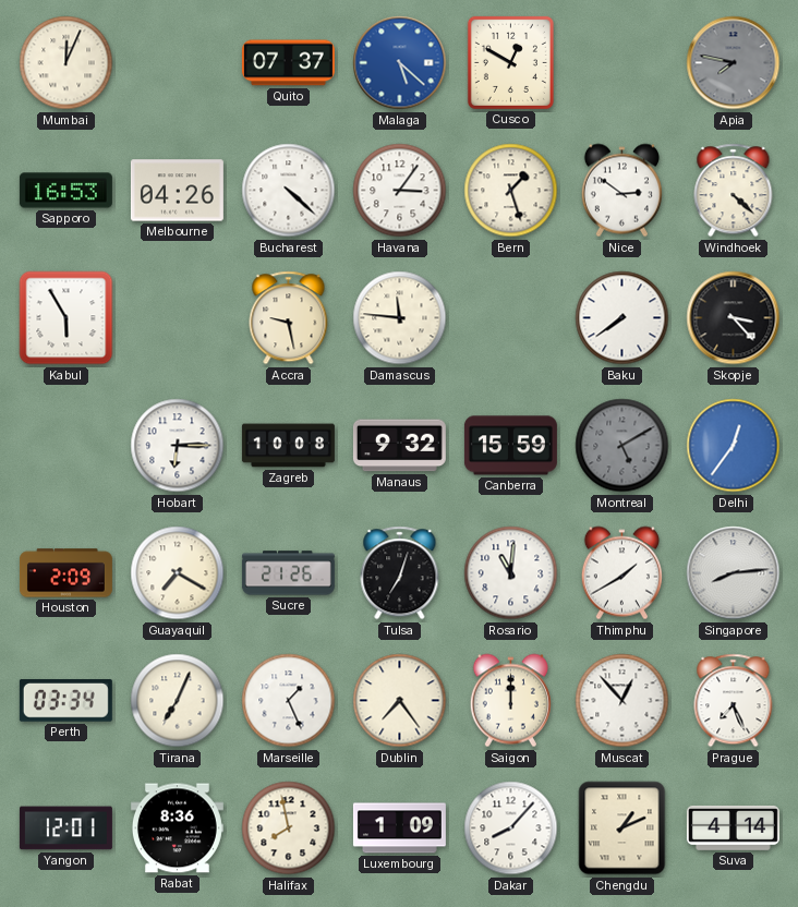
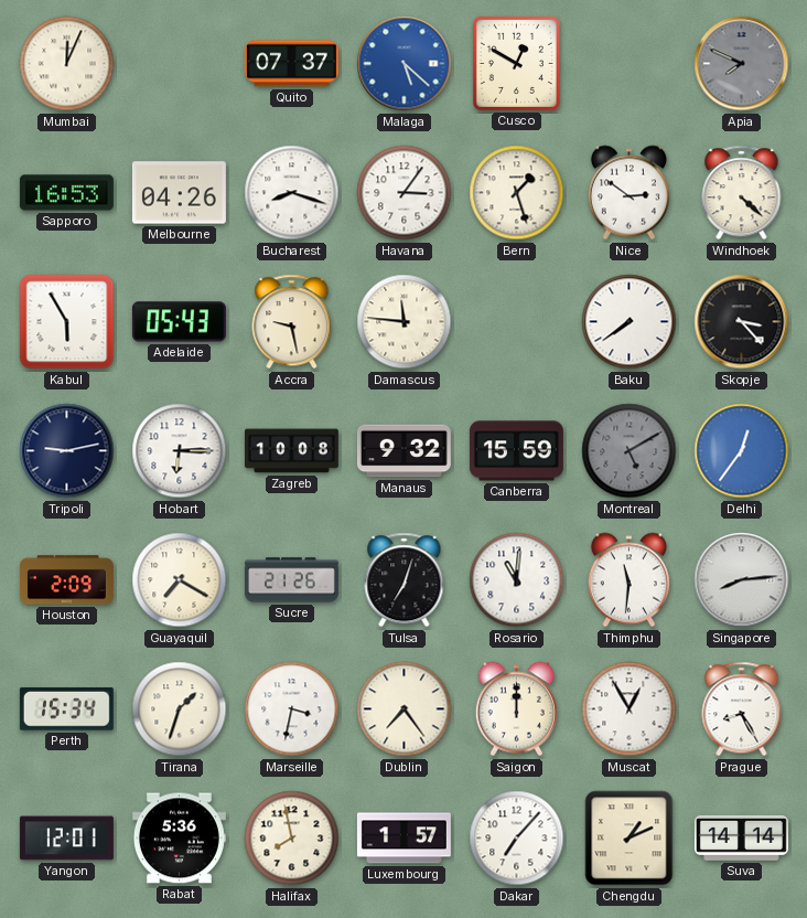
Apia: 7:47 -> 7:49
Bucharest: 4:22 -> 8:18
Adelaide: none -> 05:43
Tripoli: none -> 9:13
Thimphu: 1:40 -> 11:31
Perth: 03:34 -> 15:34
Tirana: 7:04 -> 1:33
Marseille: 1:26 -> 3:32
Muscat: 12:53 -> 12:55
Prague: 7:26 -> 8:25
Rabat: 8:36 -> 5:36
Luxembourg: 1:09 -> 1:57
Dakar: 8:07 -> 7:07
Suva: 4:14 -> 14:14
